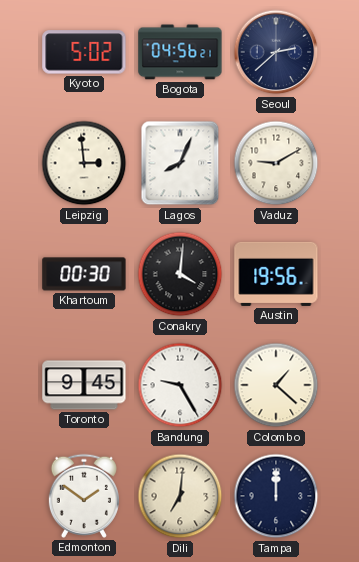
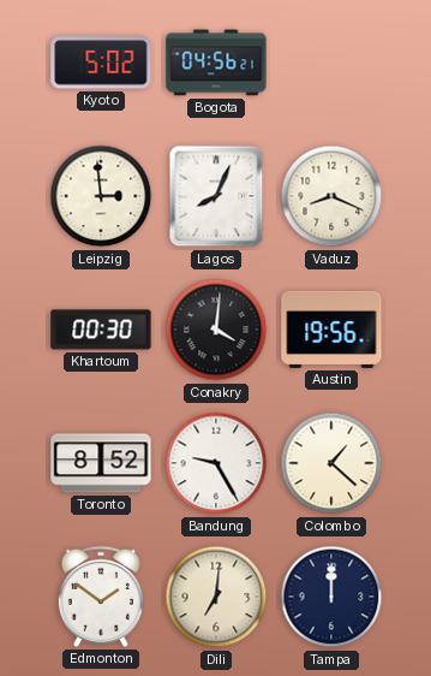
Seoul: 2:38 -> none
Vaduz: 9:10 -> 8:19
Toronto: 9:45 -> 8:52
